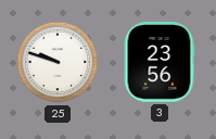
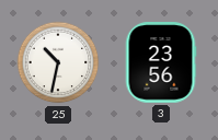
25: 9:48 -> 10:32
